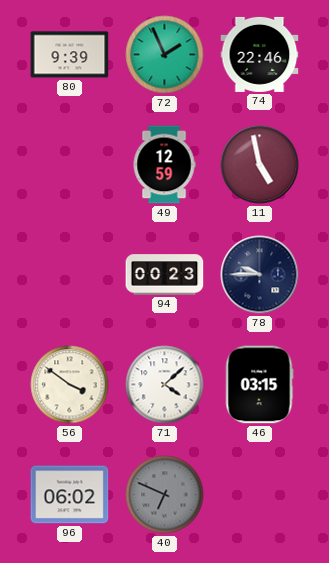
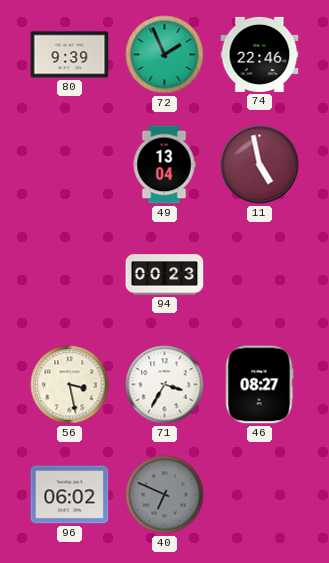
49: 12:59 -> 13:04
78: 9:45 -> none
56: 3:51 -> 3:28
71: 4:08 -> 3:35
46: 03:15 -> 08:27
